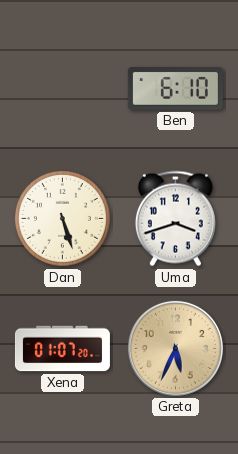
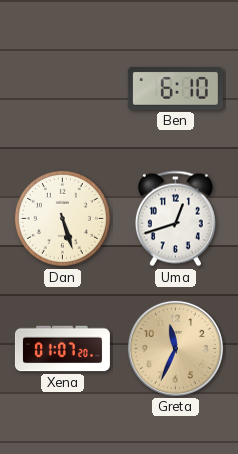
Uma: 3:42 -> 12:42
Greta: 5:34 -> 11:34
